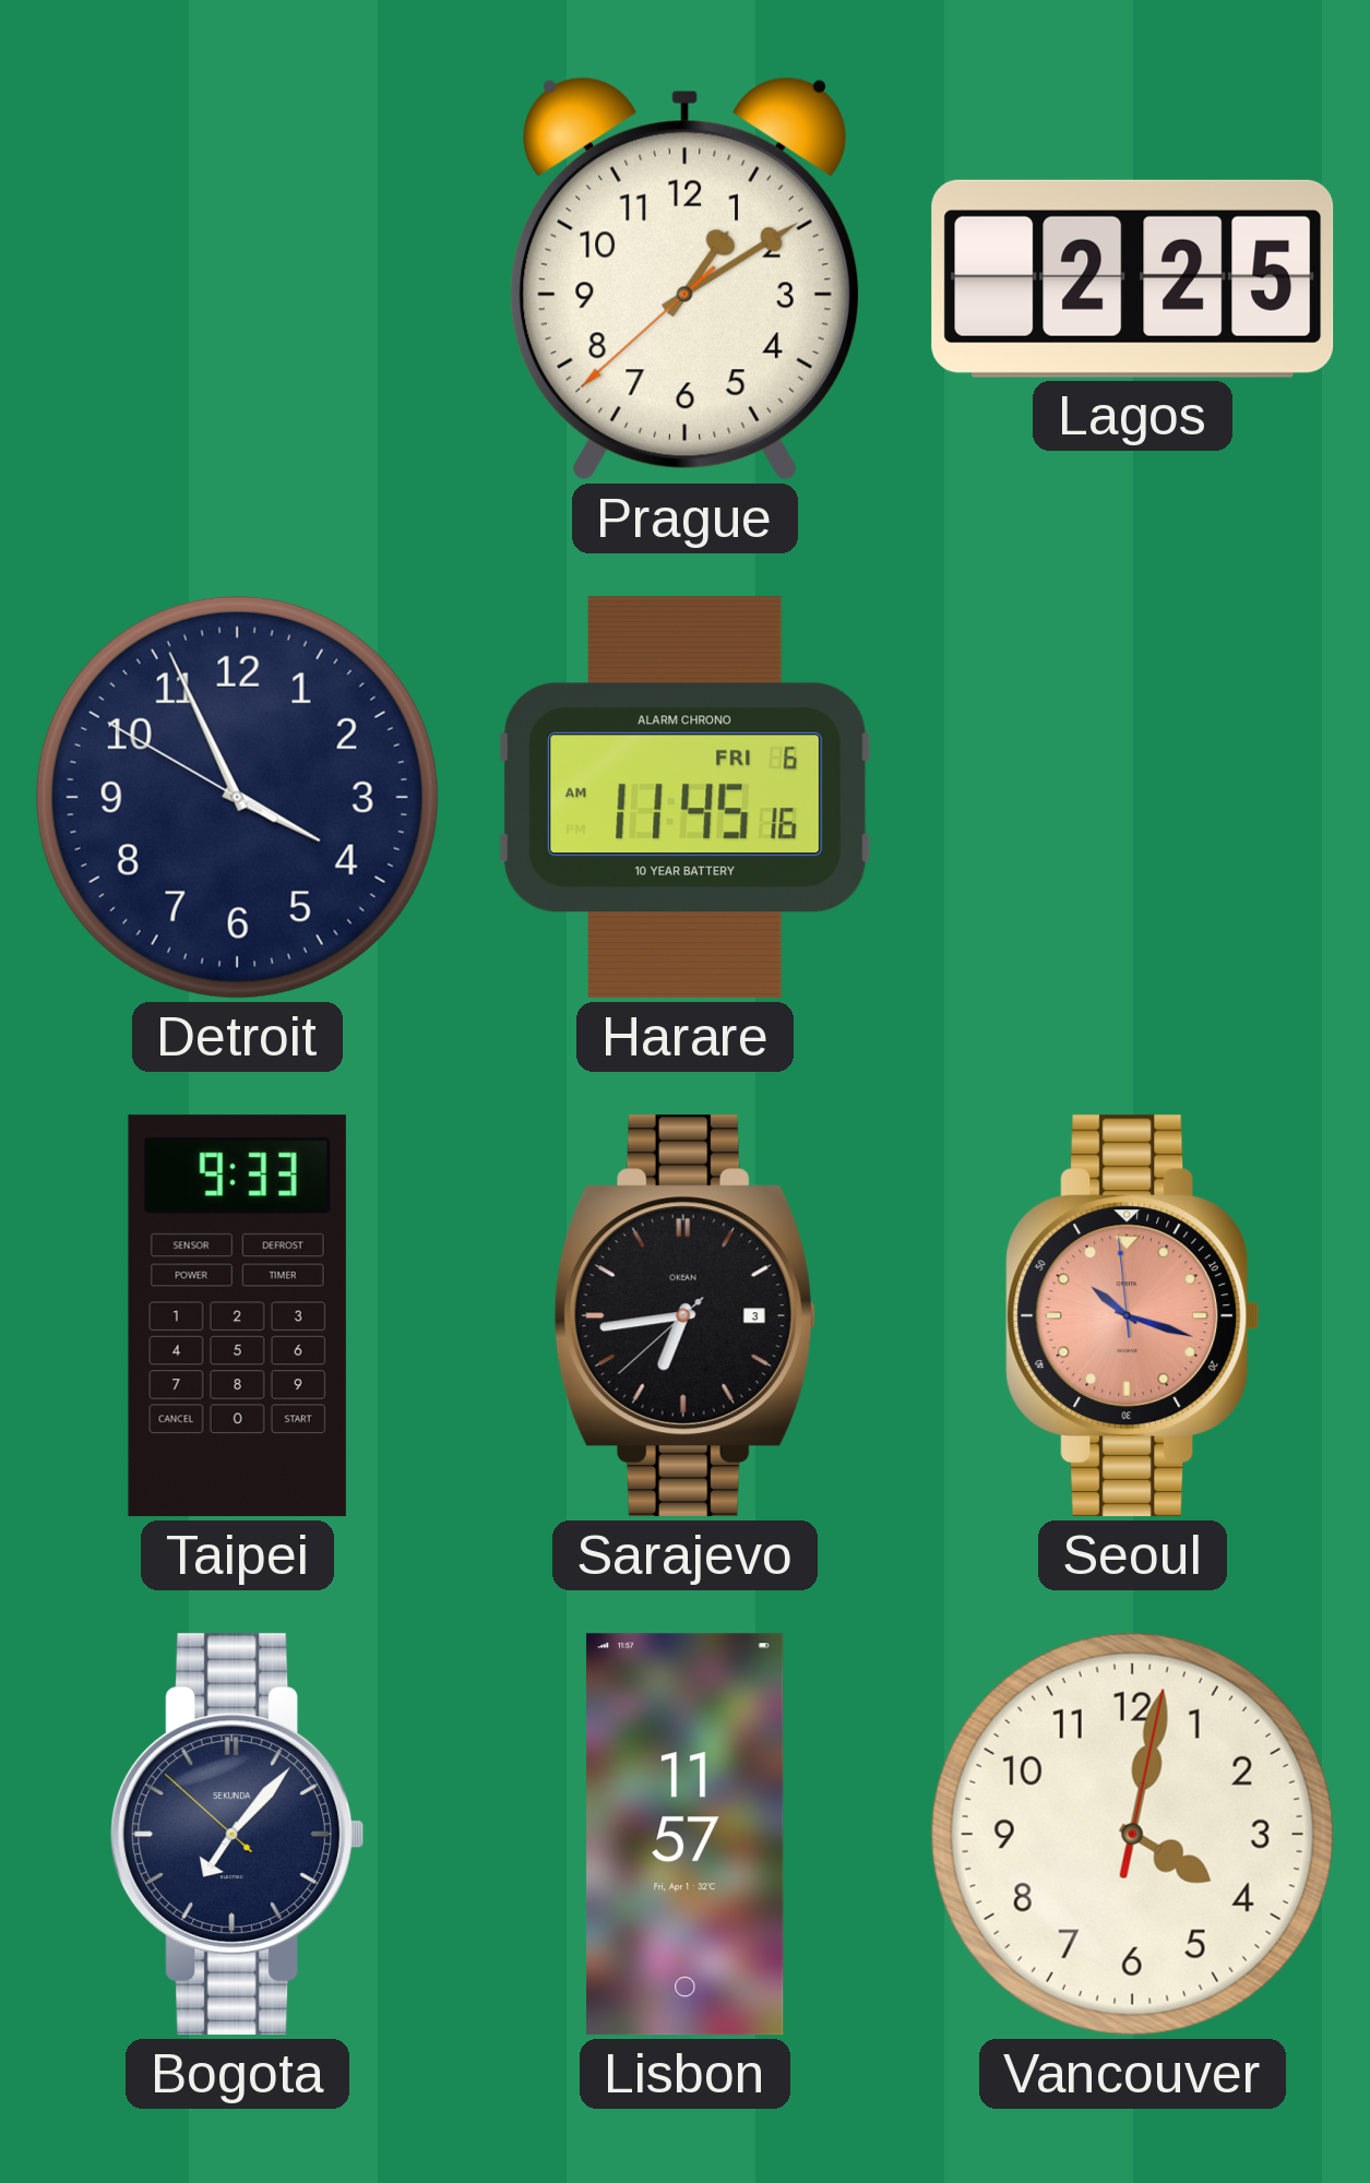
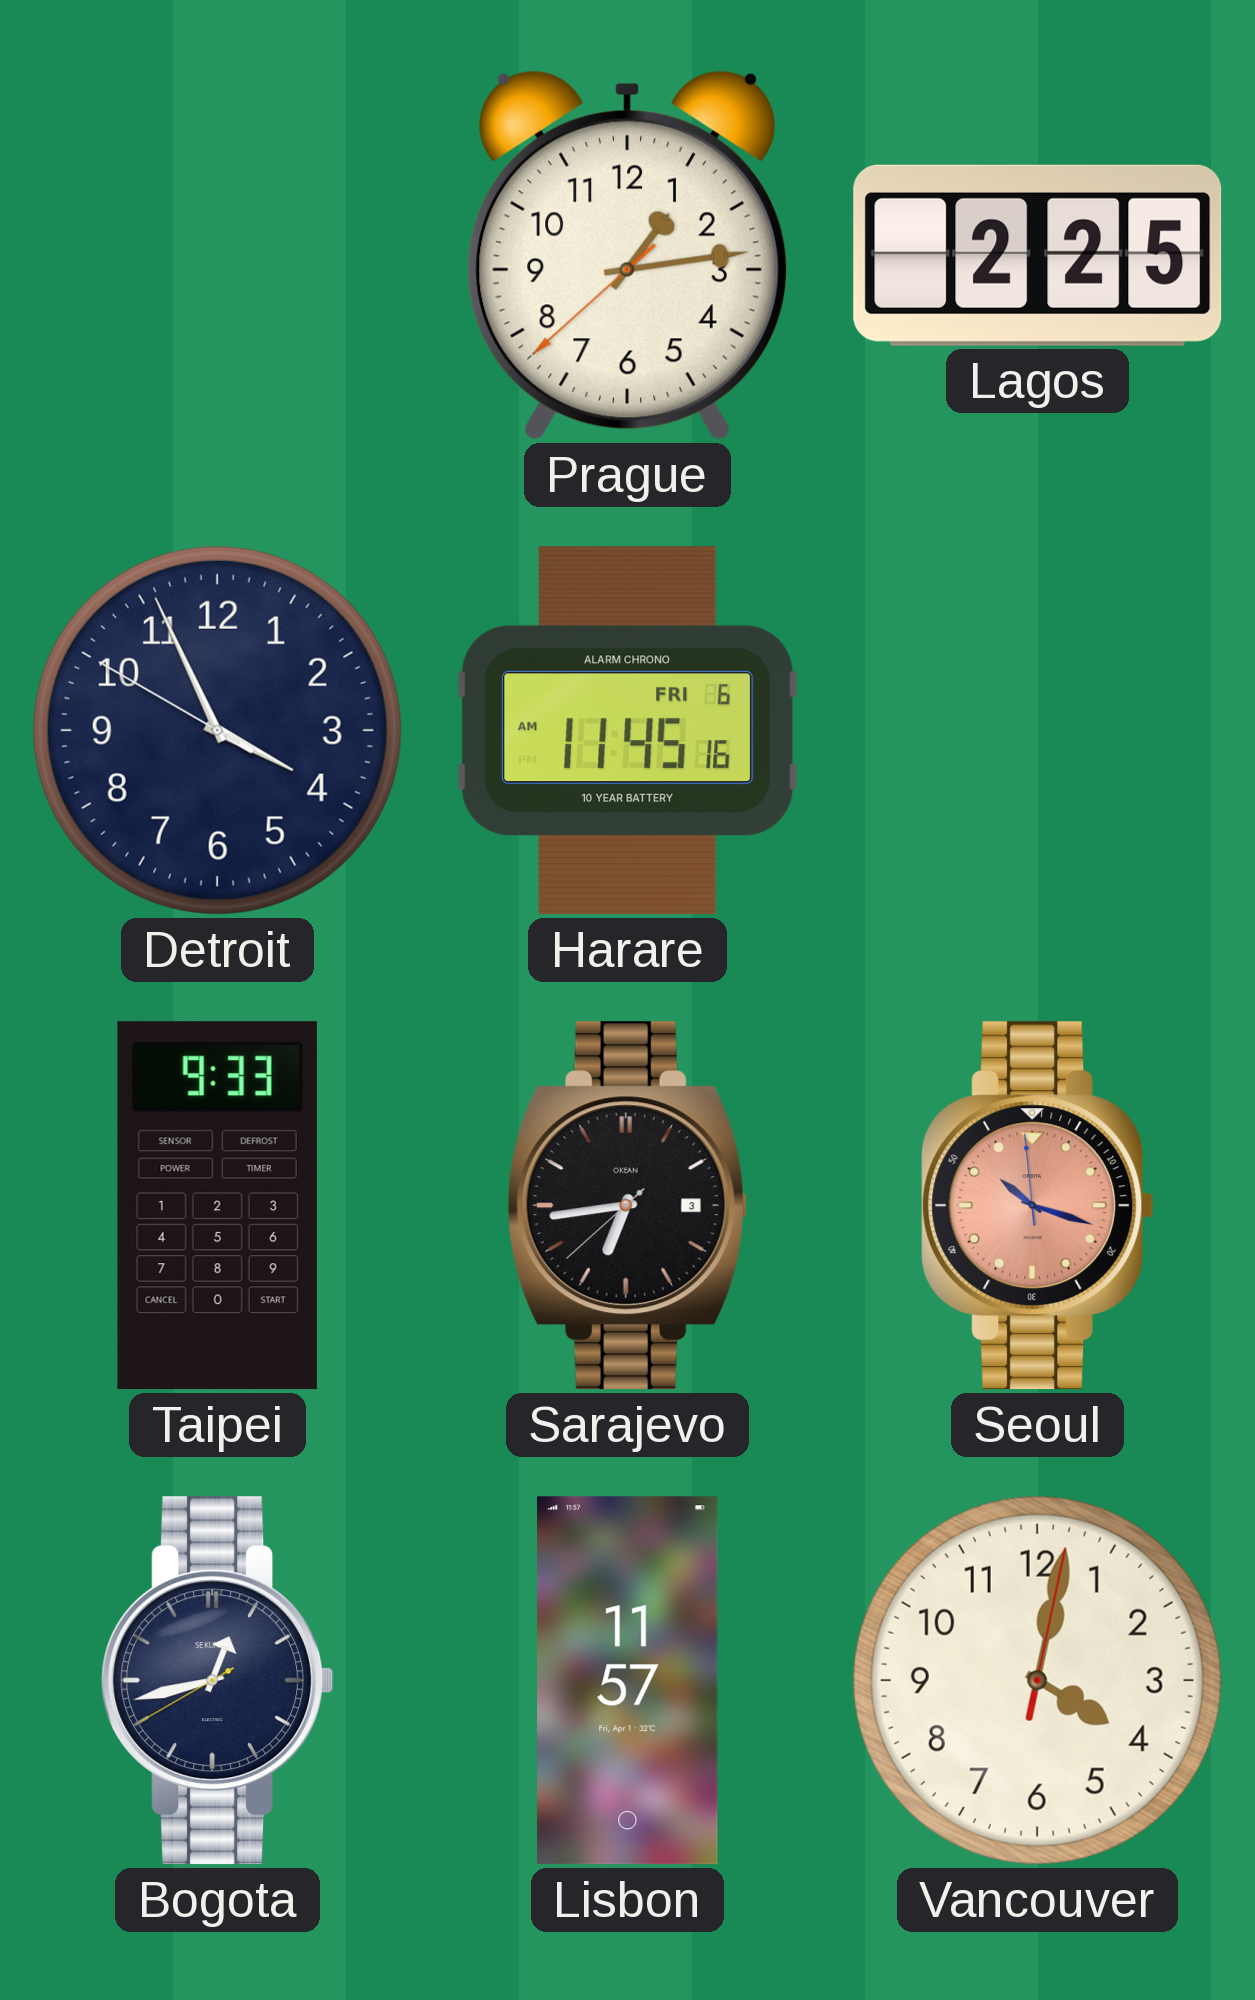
Prague: 1:09 -> 1:13
Bogota: 7:06 -> 12:42
